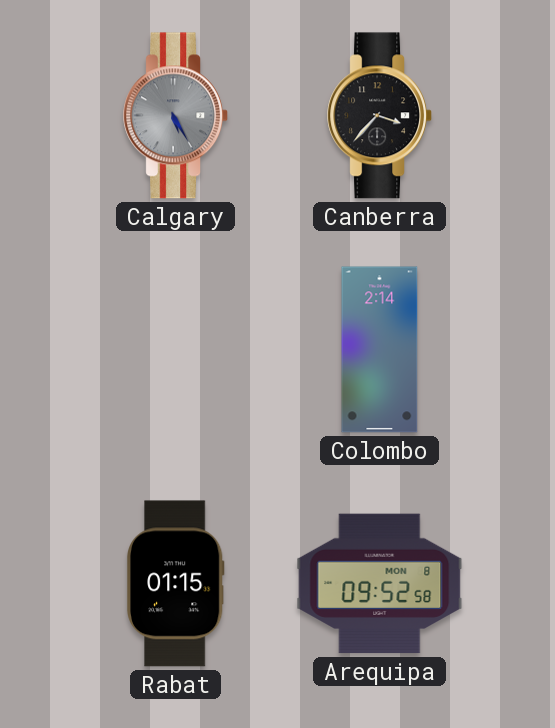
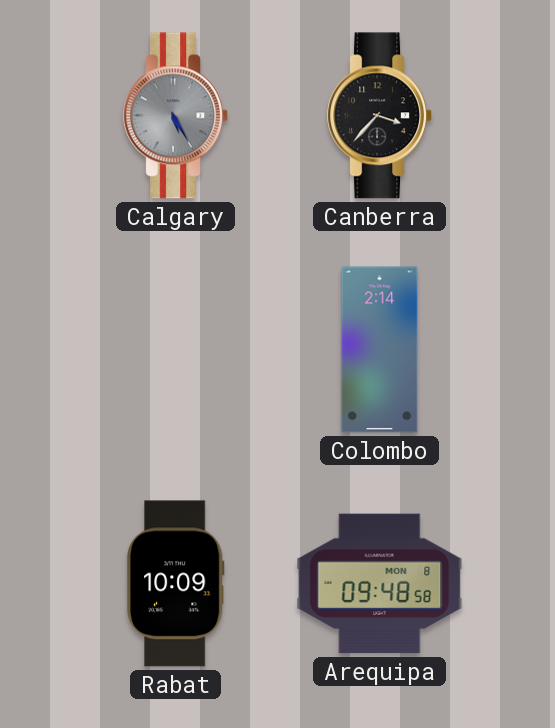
Rabat: 01:15 -> 10:09
Arequipa: 09:52 -> 09:48
